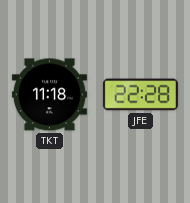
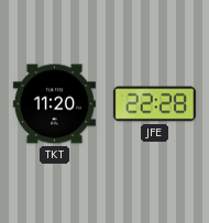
TKT: 11:18 -> 11:20
